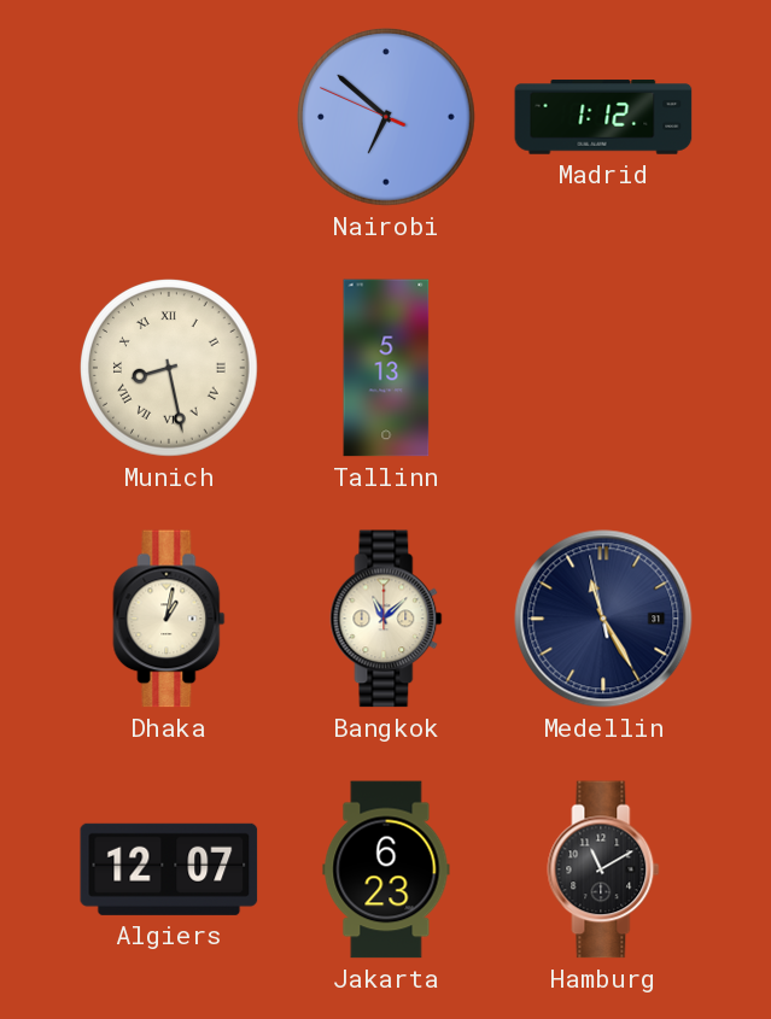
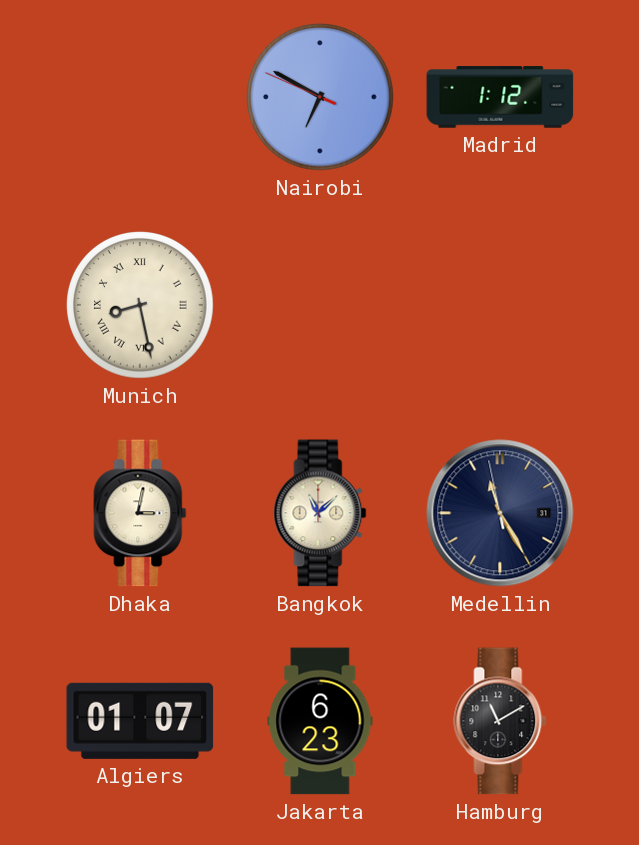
Nairobi: 6:51 -> 6:49
Tallinn: 5:13 -> none
Dhaka: 1:02 -> 3:02
Algiers: 12:07 -> 01:07
